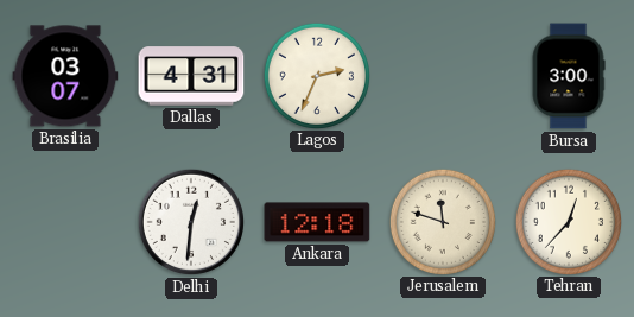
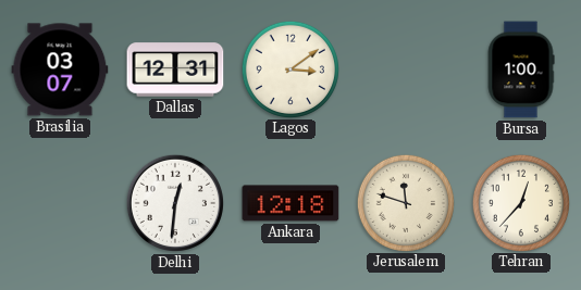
Dallas: 4:31 -> 12:31
Lagos: 2:34 -> 3:09
Bursa: 3:00 -> 1:00
